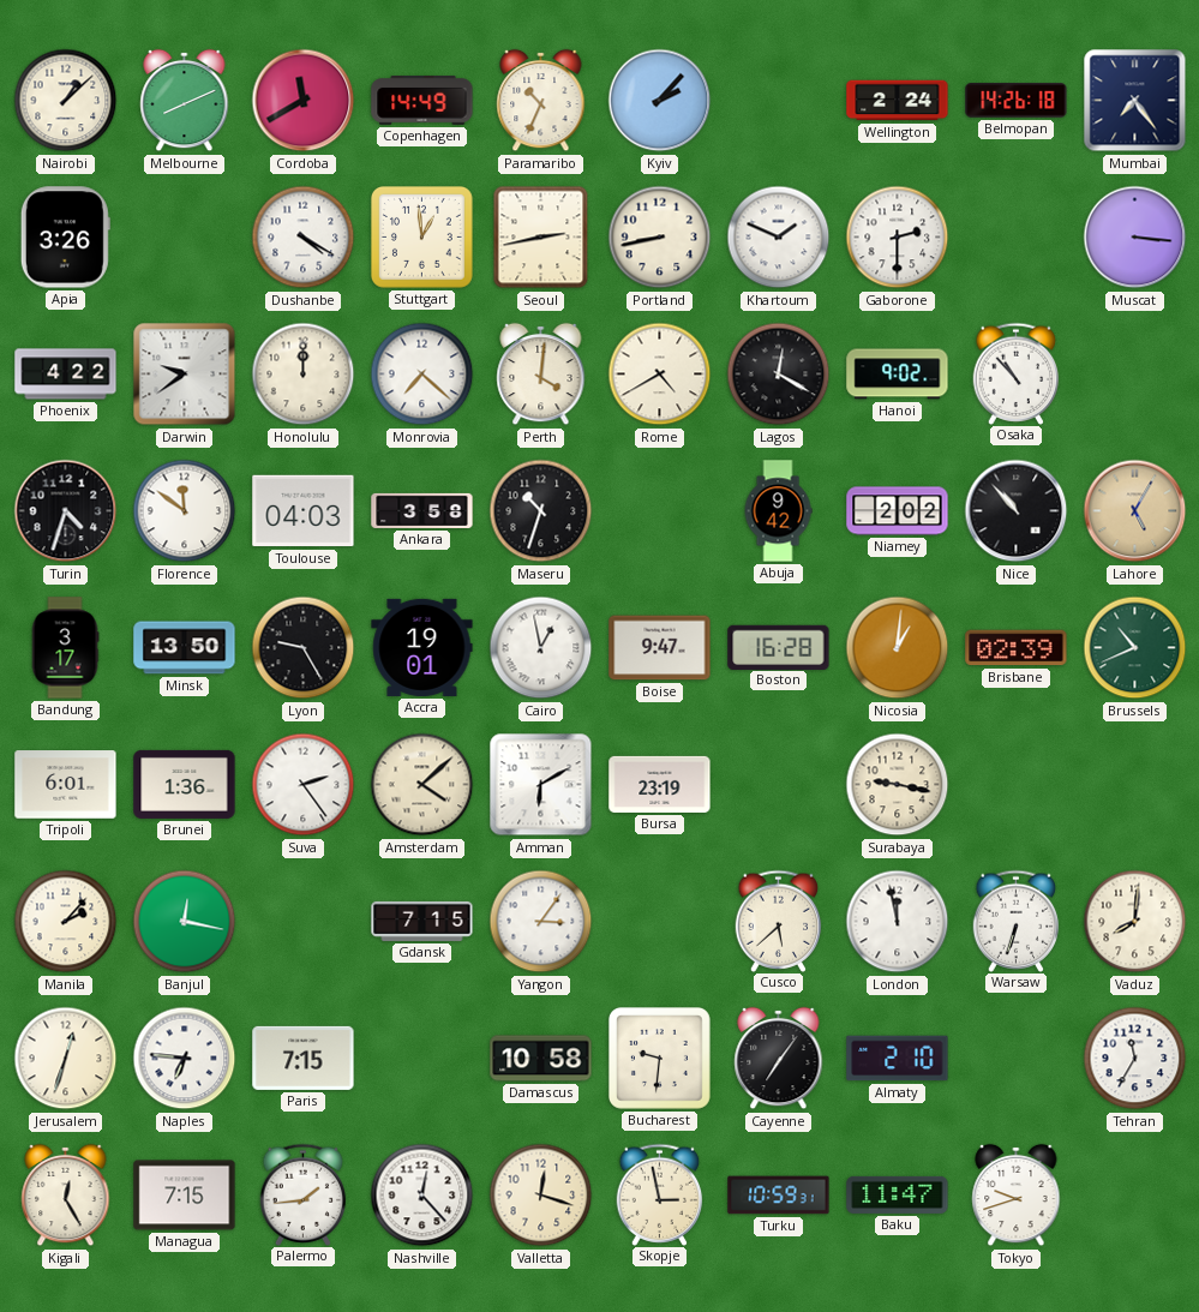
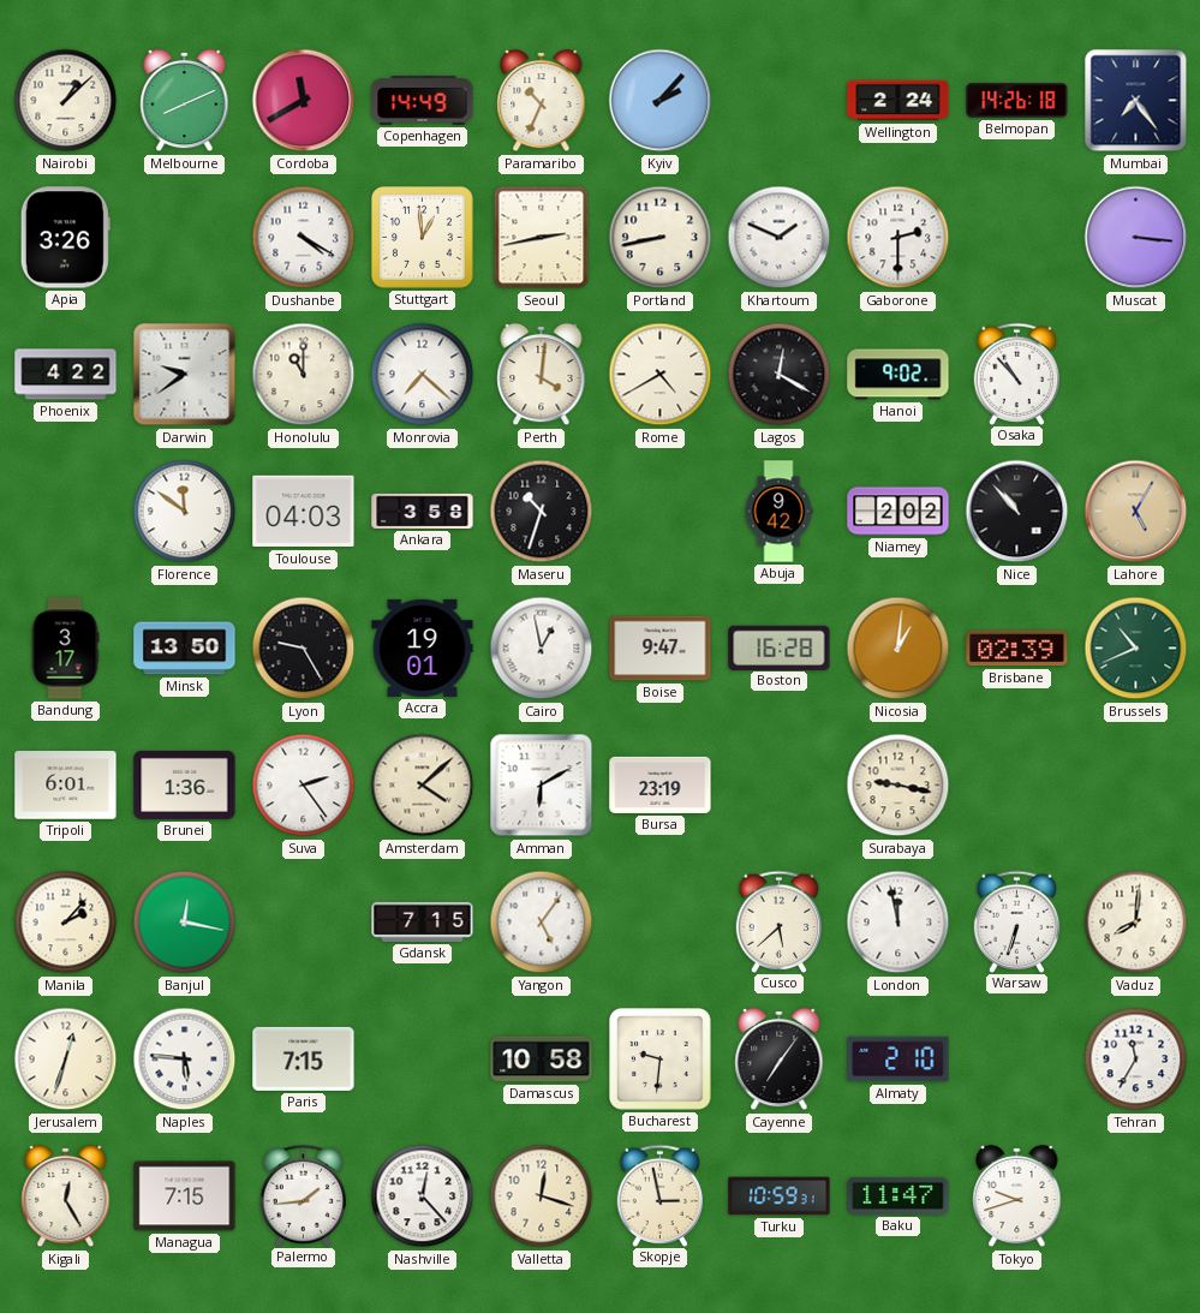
Honolulu: 12:00 -> 11:00
Turin: 4:33 -> none
Yangon: 3:06 -> 5:06
Naples: 6:46 -> 5:46
